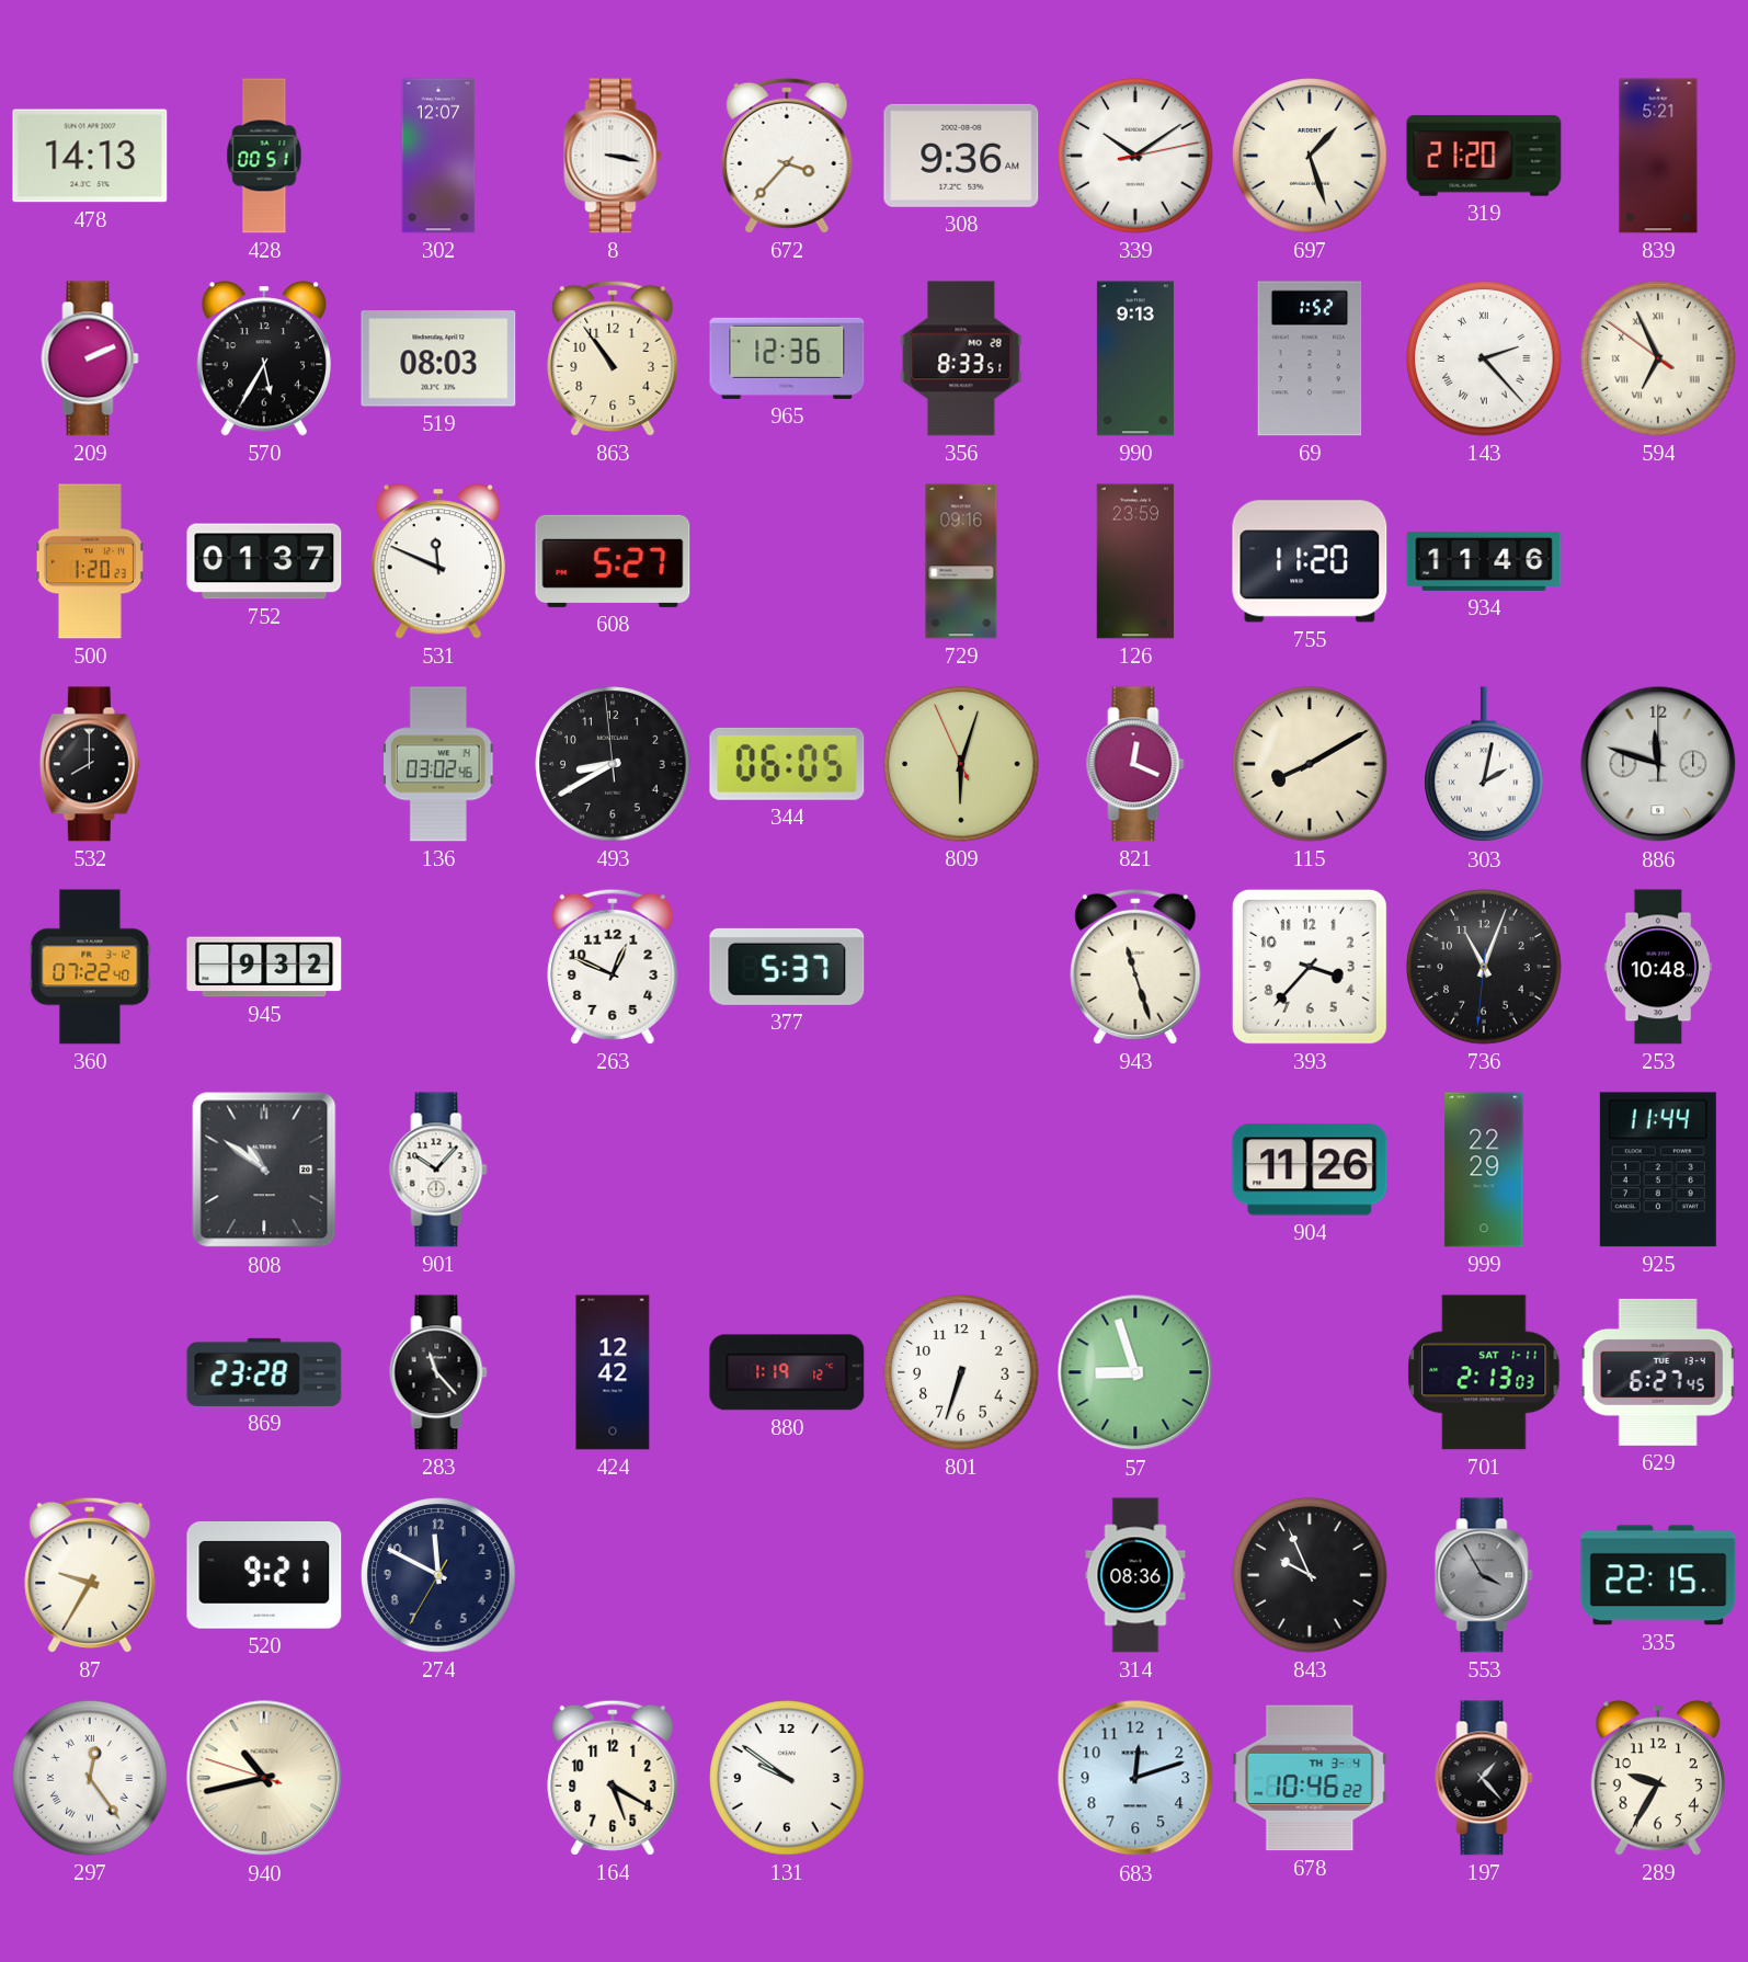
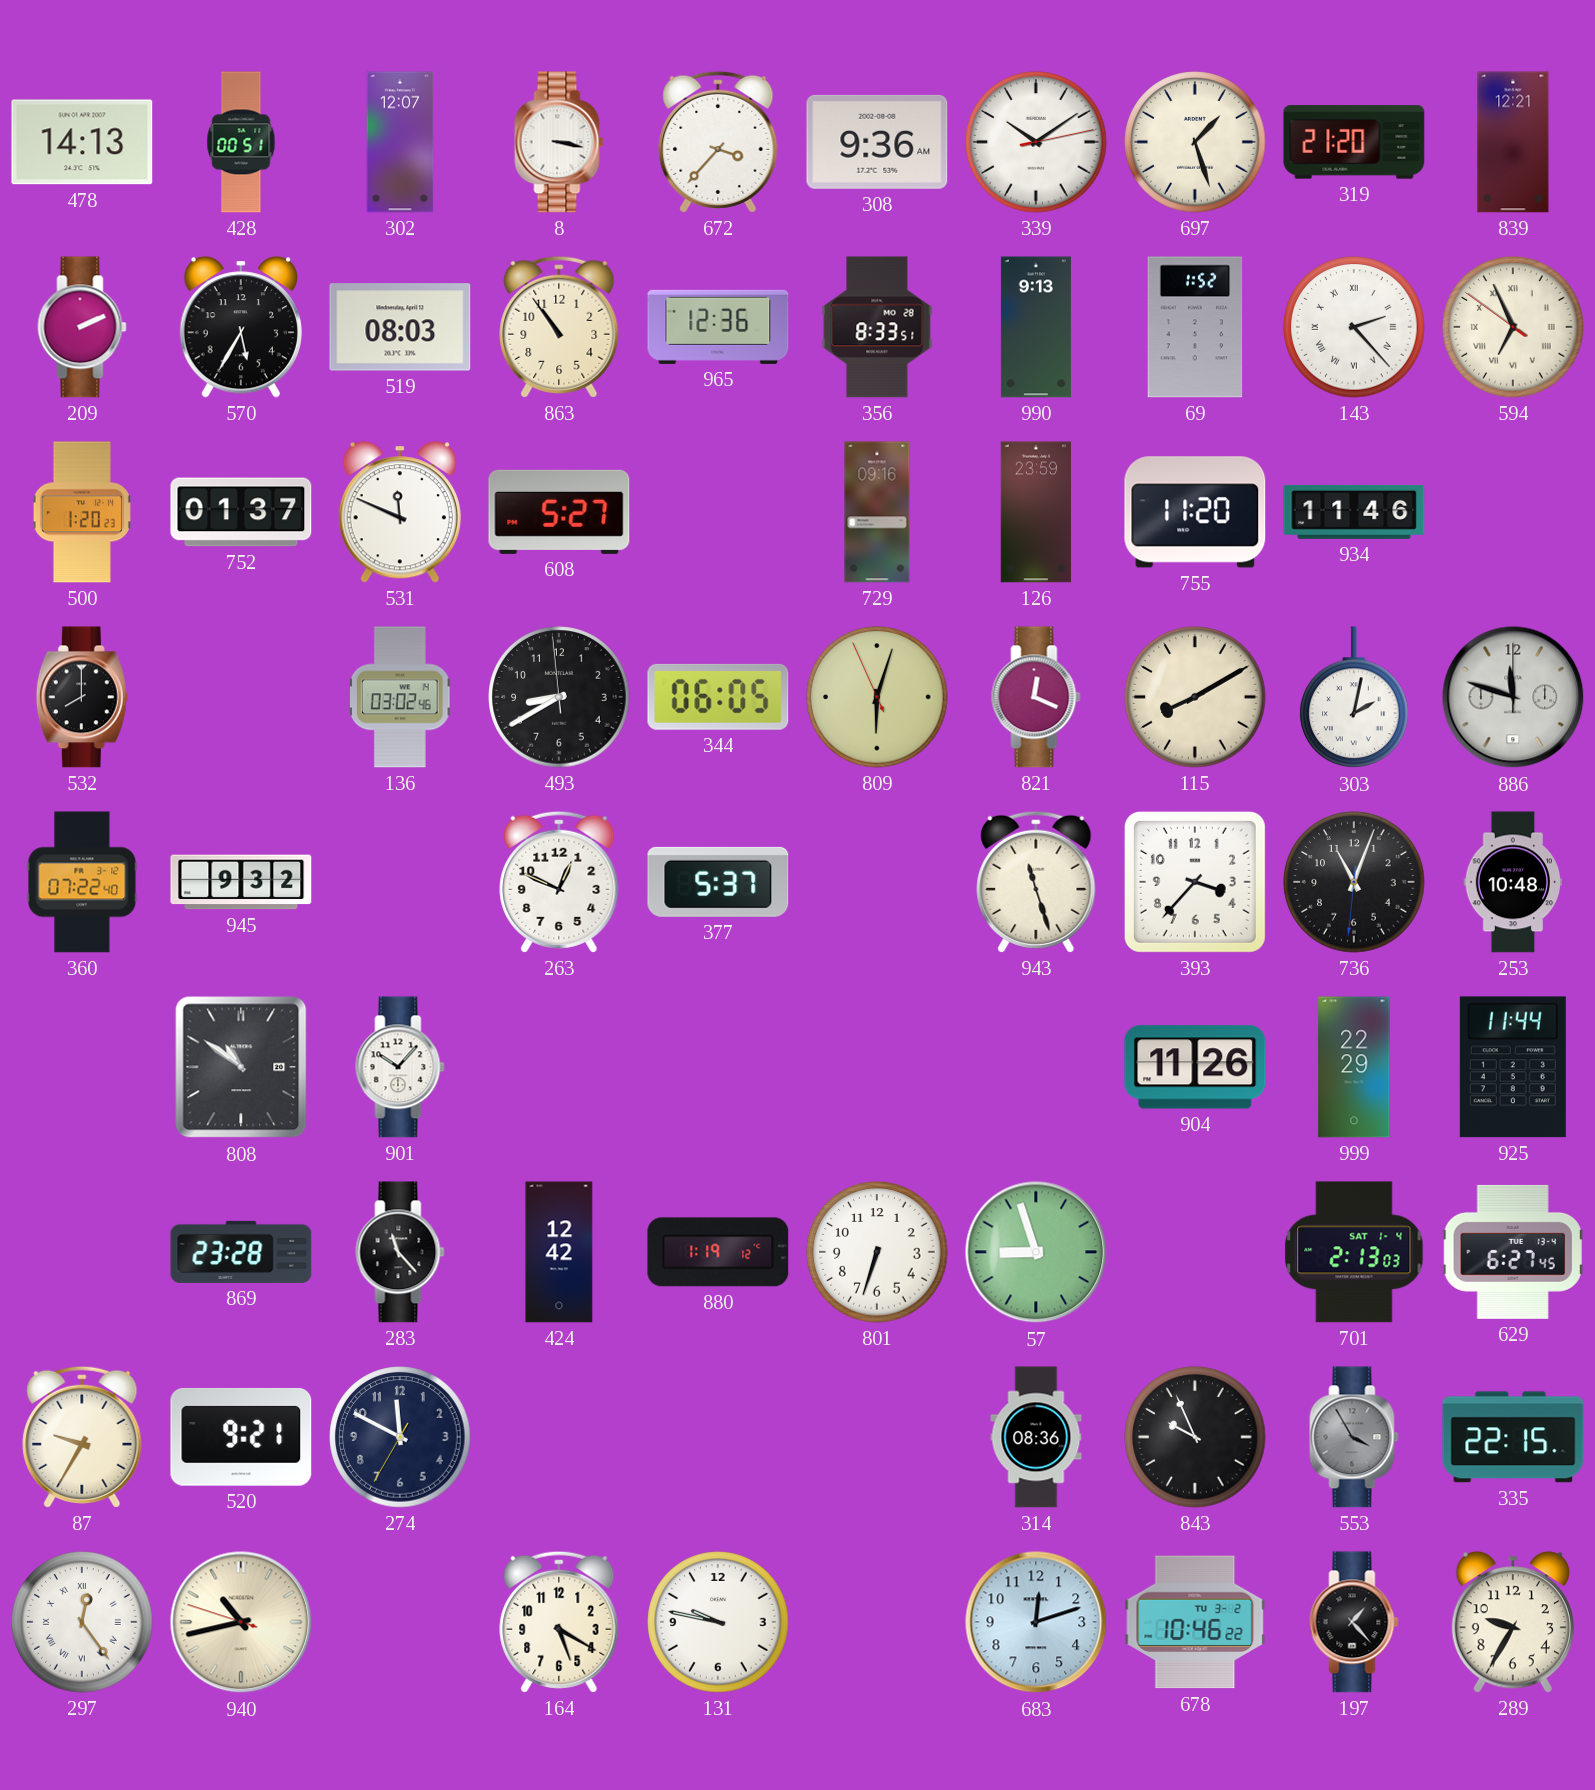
839: 5:21 -> 12:21
701 date: SAT 1-11 -> SAT 1-4
131: 9:51 -> 9:47
678 date: TH 3-4 -> TU 3-2
